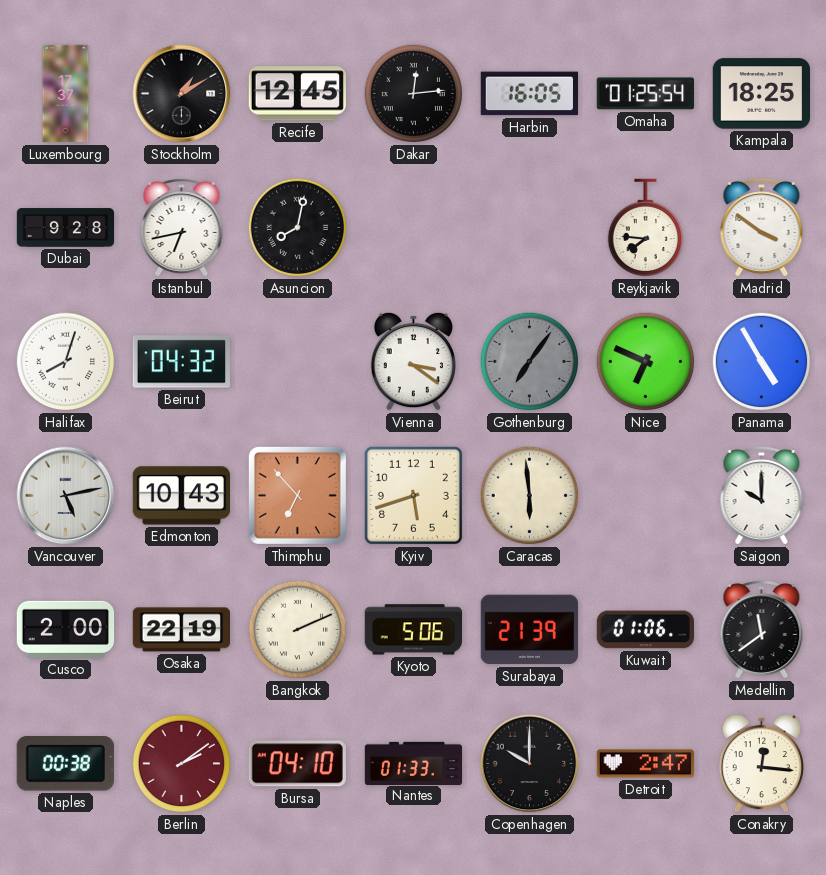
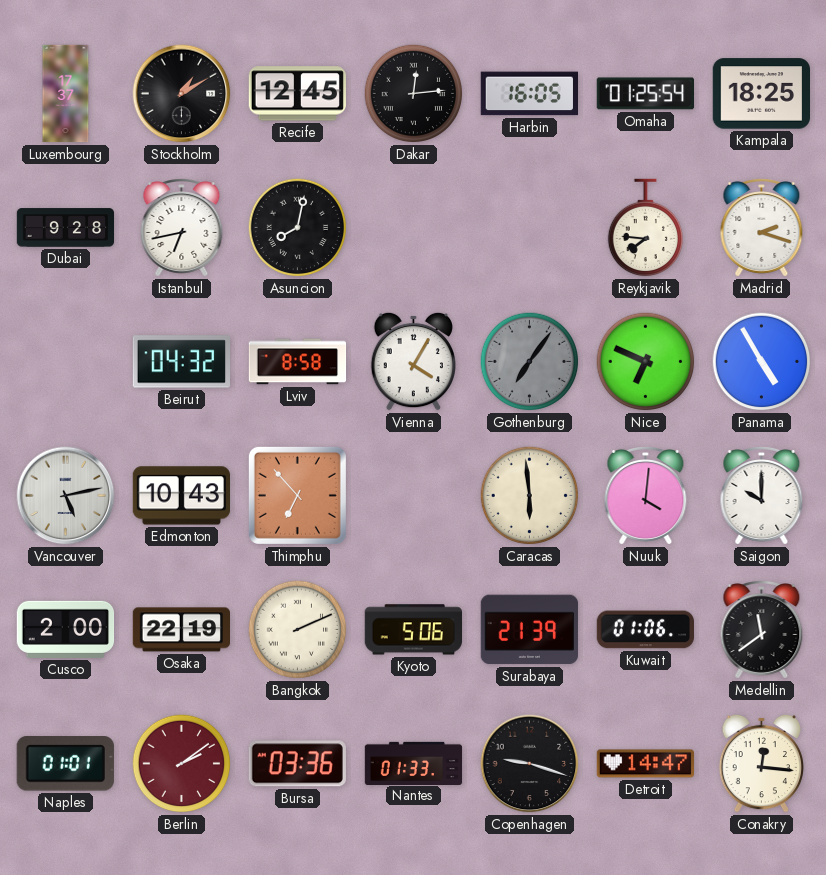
Madrid: 3:51 -> 2:18
Halifax: 8:03 -> none
Lviv: none -> 8:58
Vienna: 3:21 -> 4:05
Kyiv: 5:42 -> none
Nuuk: none -> 4:01
Naples: 00:38 -> 01:01
Bursa: 04:10 -> 03:36
Copenhagen: 10:00 -> 9:18
Detroit: 2:47 -> 14:47
